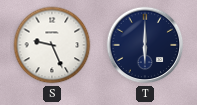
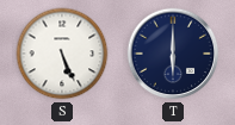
S: 9:26 -> 5:26
